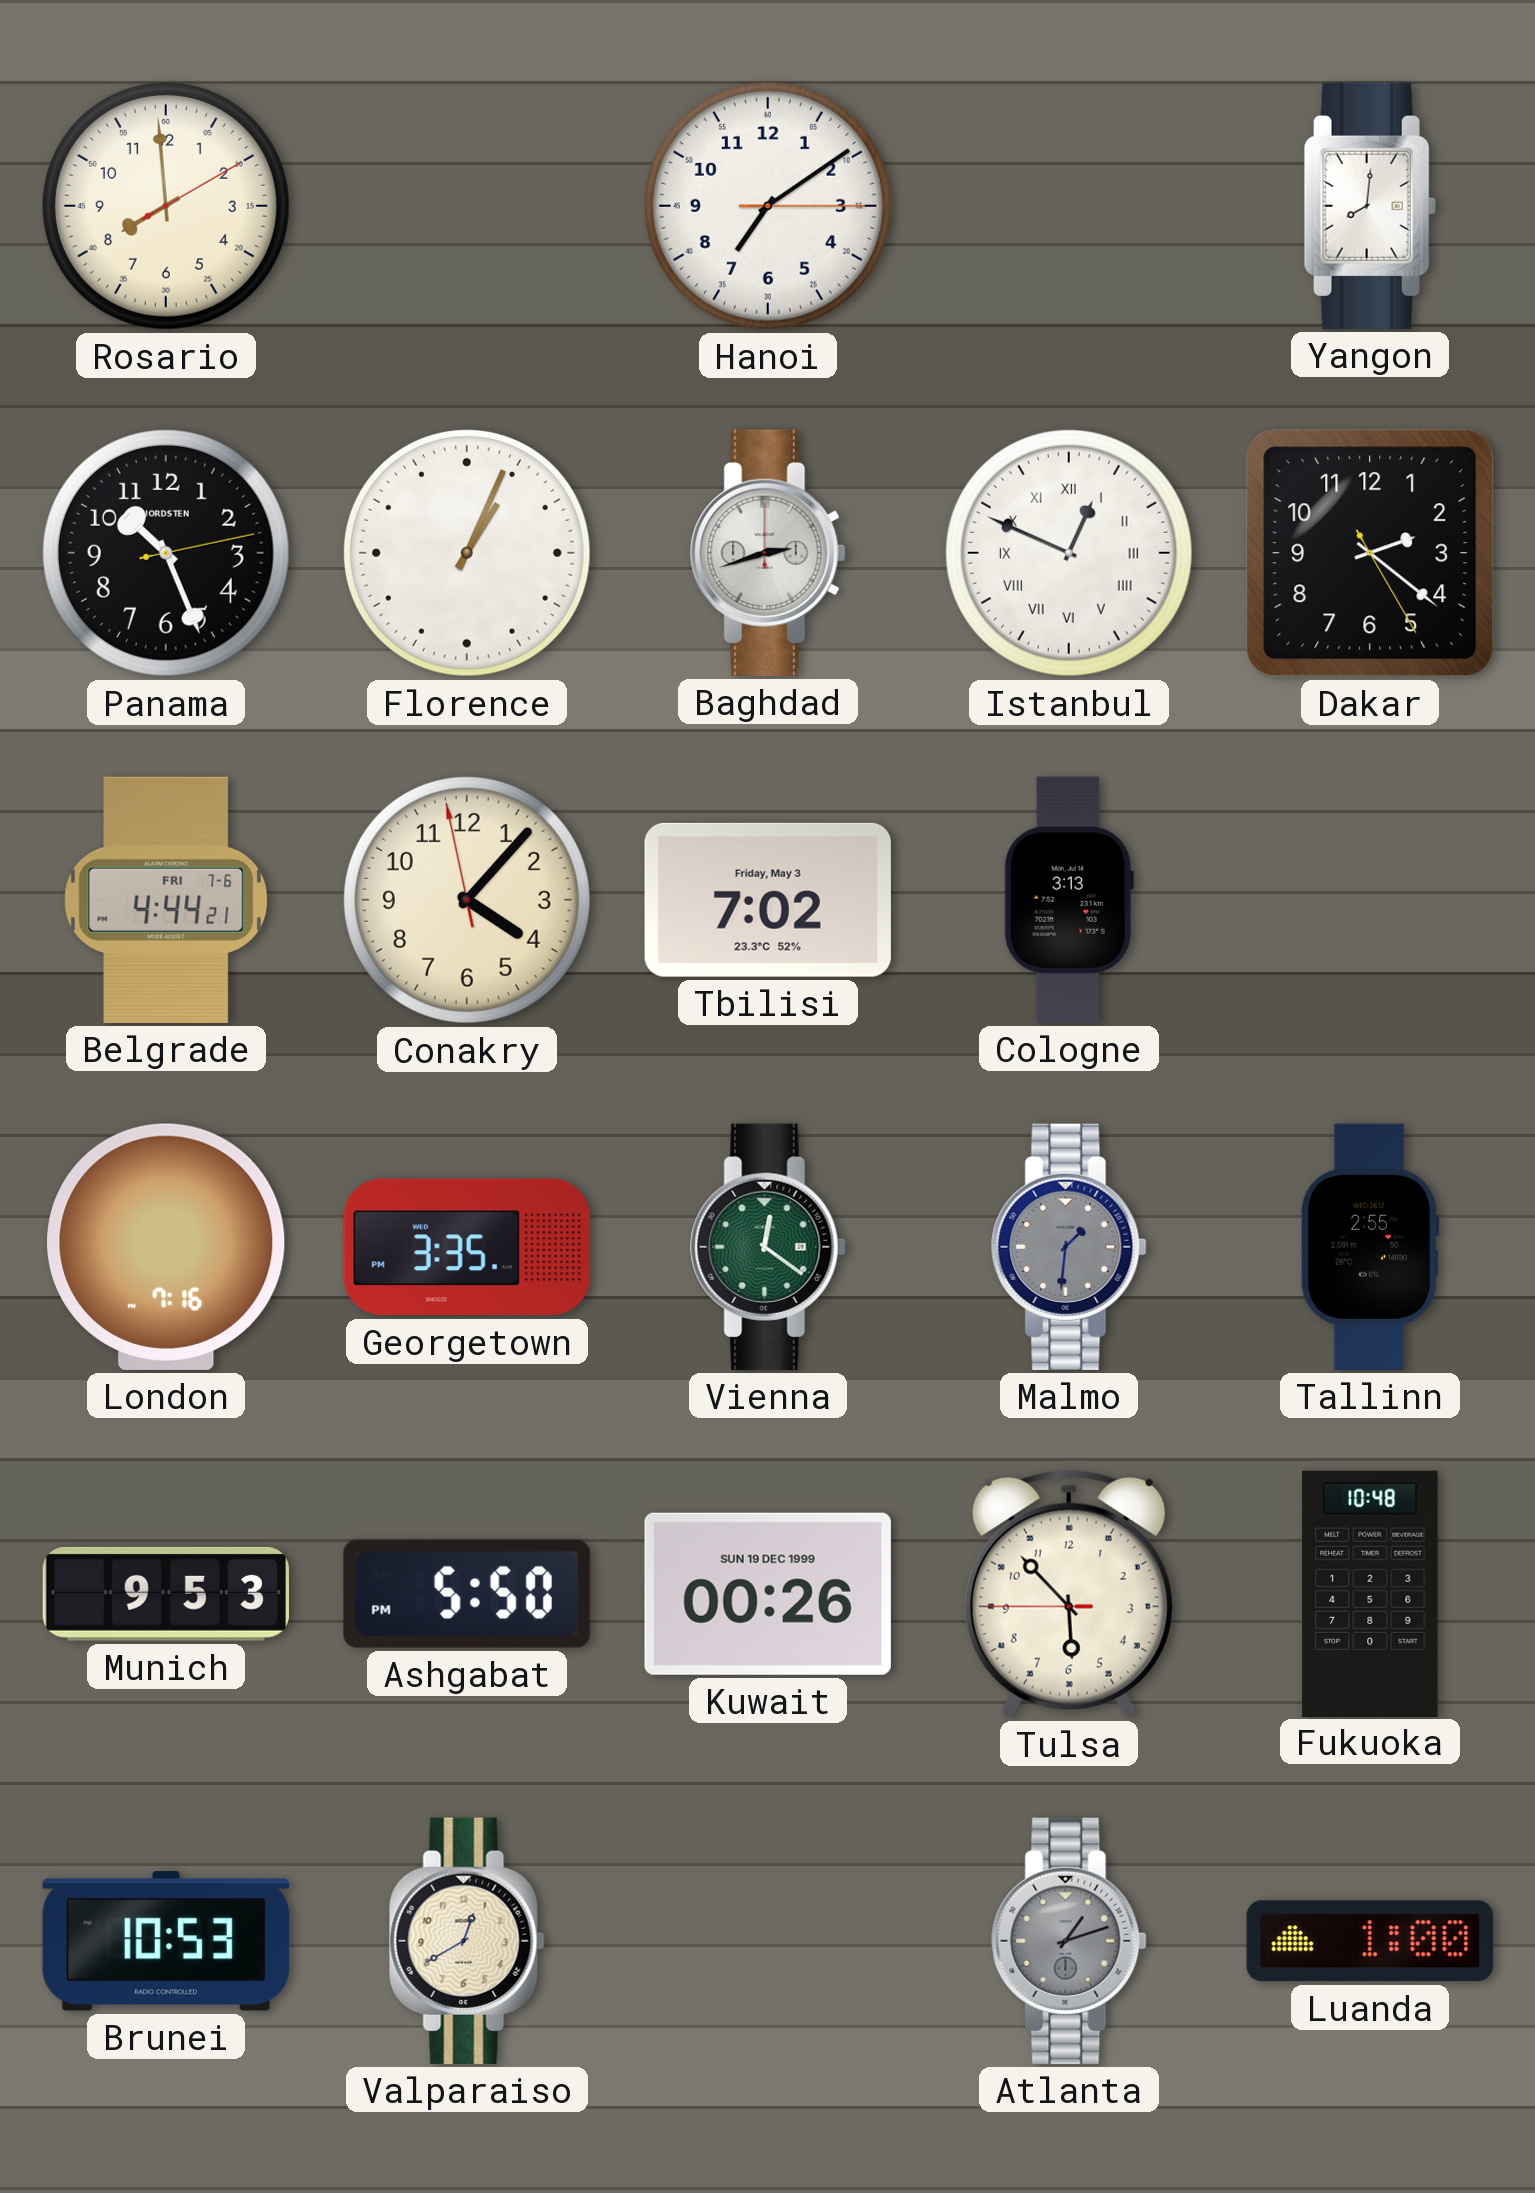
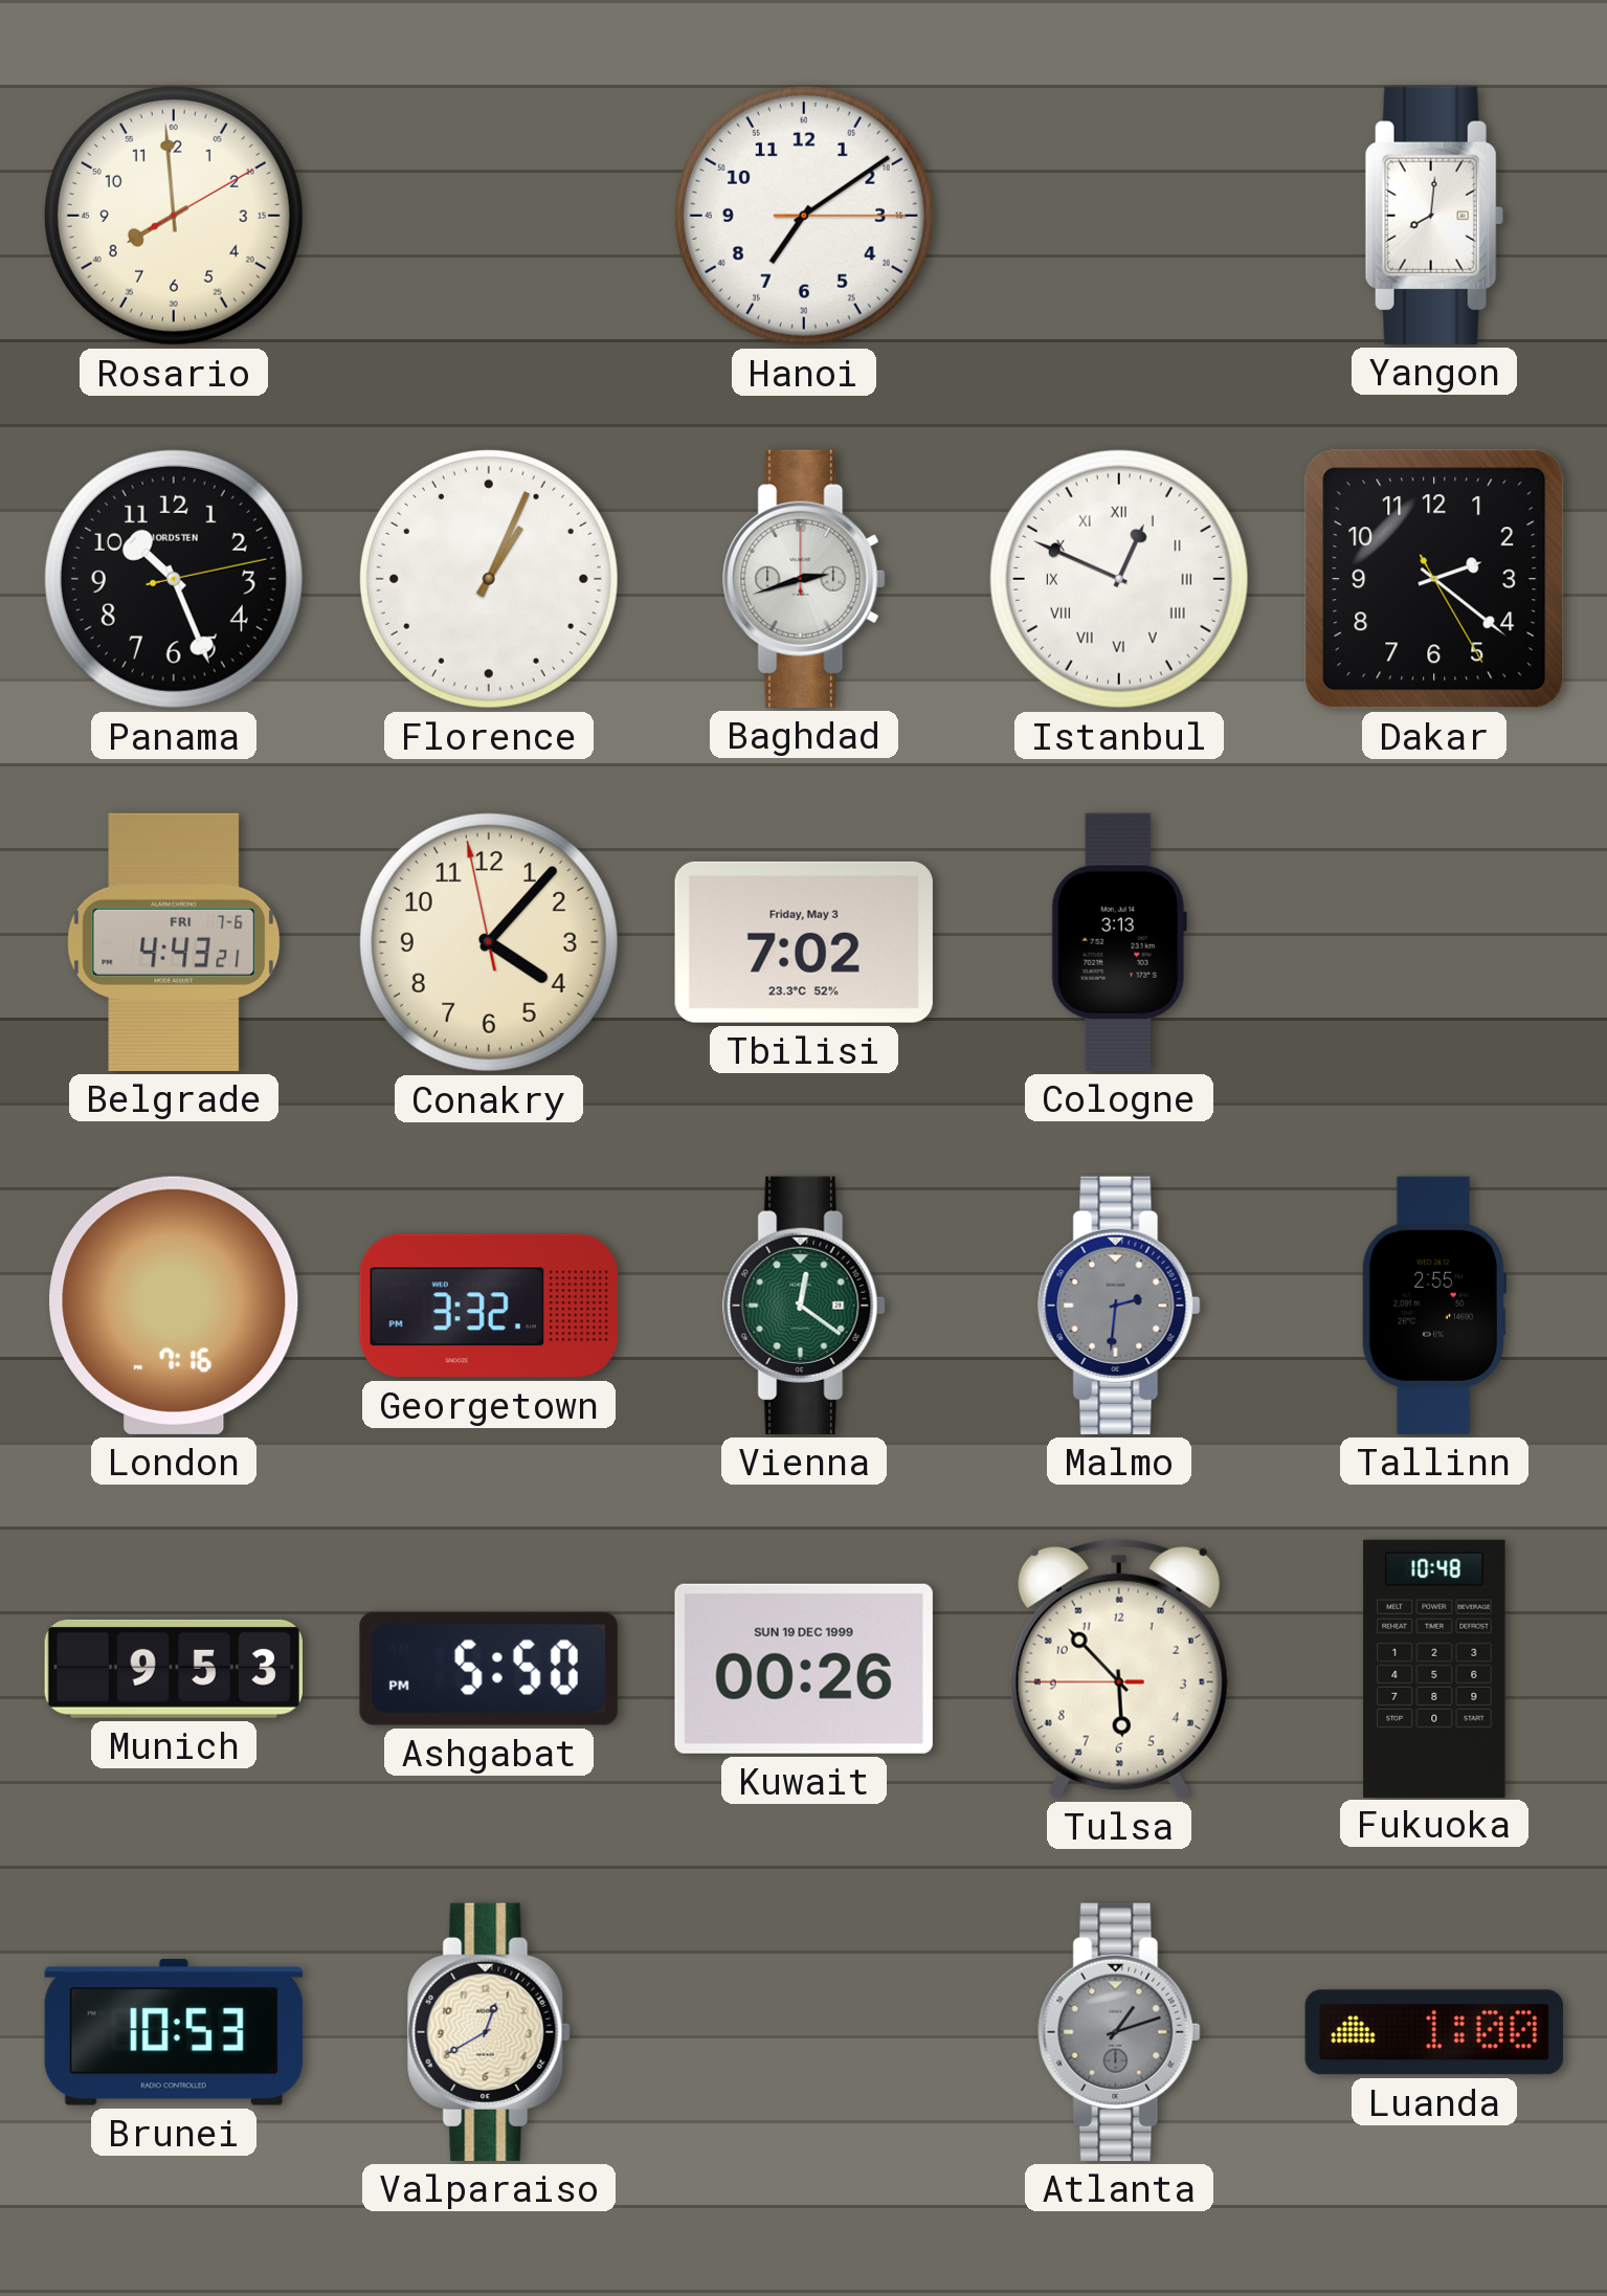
Belgrade: 4:44 -> 4:43
Georgetown: 3:35 -> 3:32
Malmo: 1:31 -> 2:31
